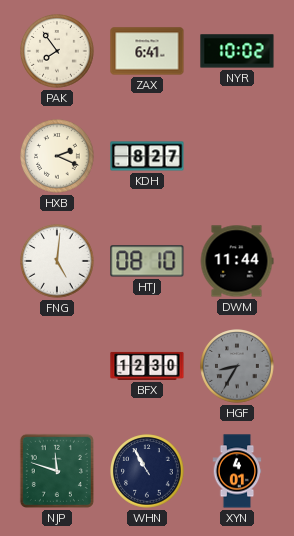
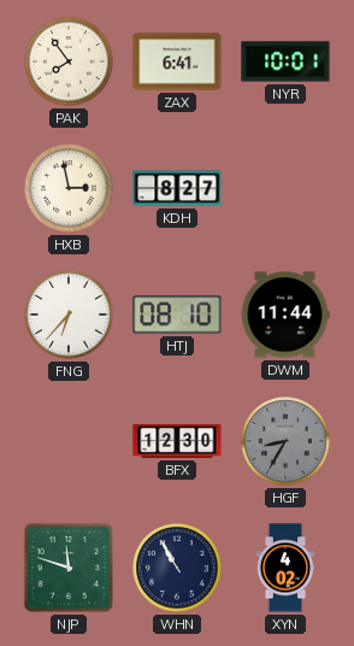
NYR: 10:02 -> 10:01
HXB: 2:19 -> 2:58
FNG: 5:01 -> 6:37
XYN: 4:01 -> 4:02
